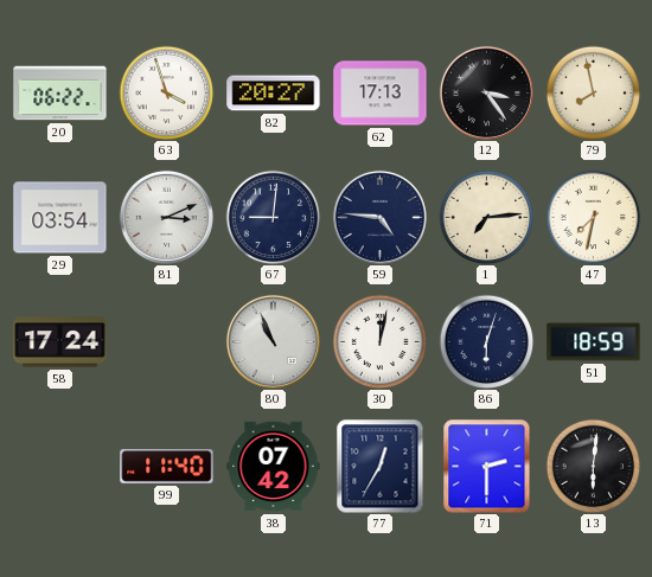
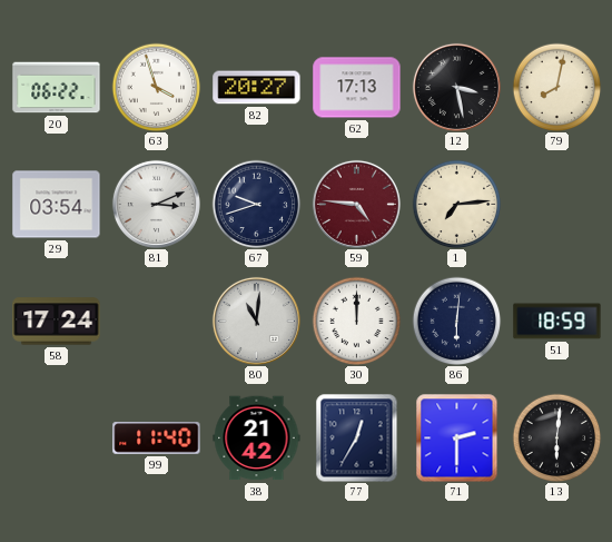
12: 3:24 -> 3:28
79: 7:58 -> 8:02
67: 9:01 -> 9:42
59 dial: navy -> burgundy
47: 7:32 -> none
80: 10:56 -> 11:01
30: 12:02 -> 12:00
86: 6:03 -> 6:01
38: 07:42 -> 21:42
